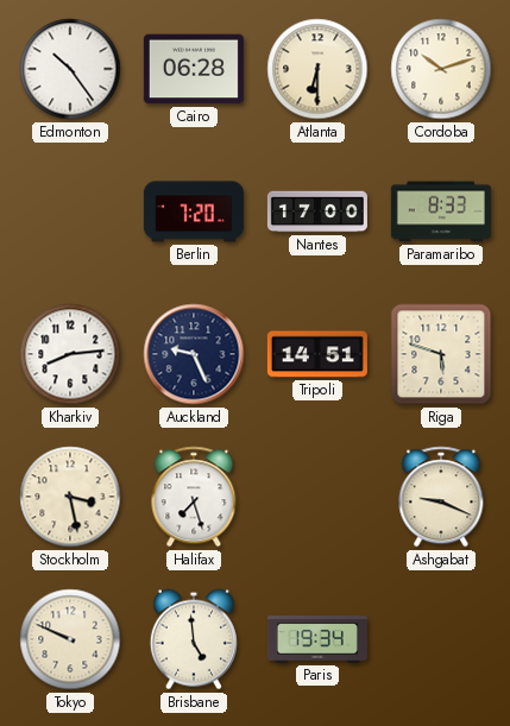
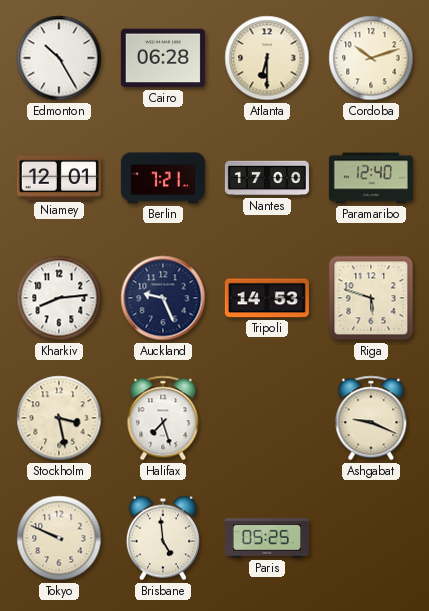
Edmonton: 10:24 -> 10:25
Niamey: none -> 12:01
Berlin: 7:20 -> 7:21
Paramaribo: 8:33 -> 12:40
Tripoli: 14:51 -> 14:53
Paris: 19:34 -> 05:25
